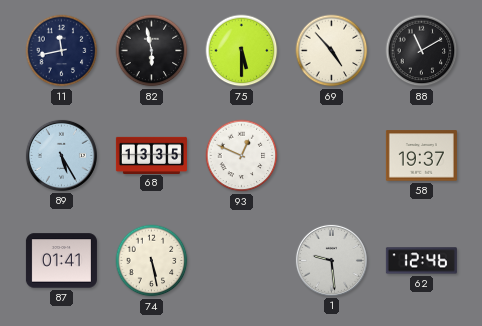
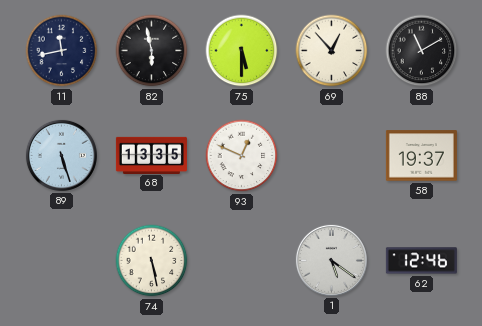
69: 4:53 -> 12:53
89: 5:25 -> 5:27
87: 01:41 -> none
1: 9:29 -> 5:21
